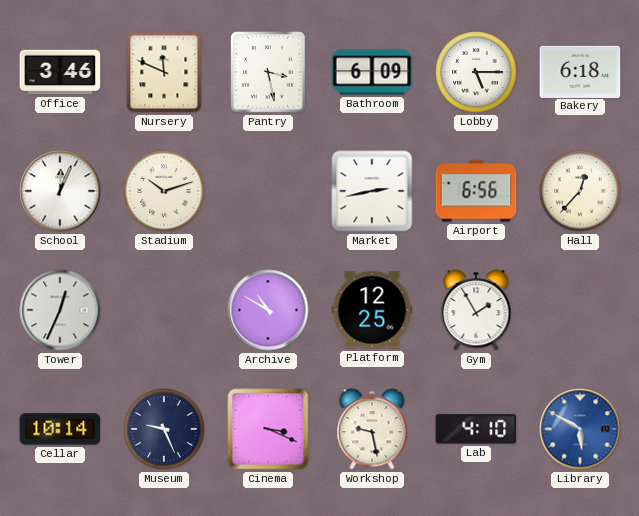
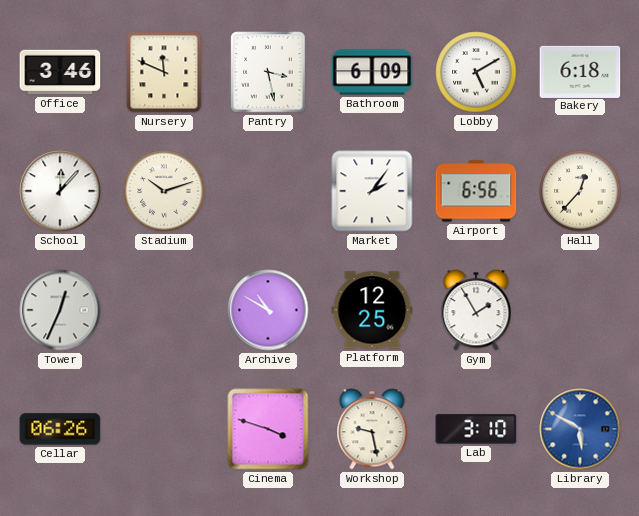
Lobby: 5:15 -> 5:10
School: 12:04 -> 12:07
Market: 2:43 -> 2:06
Cellar: 10:14 -> 06:26
Museum: 9:26 -> none
Cinema: 3:19 -> 3:48
Lab: 4:10 -> 3:10
